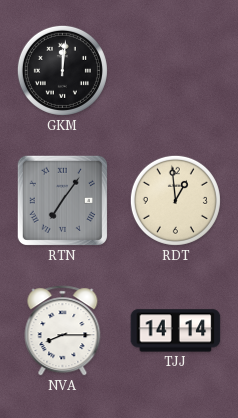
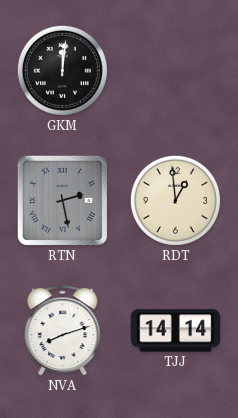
RTN: 7:06 -> 2:28
NVA: 8:15 -> 8:12
